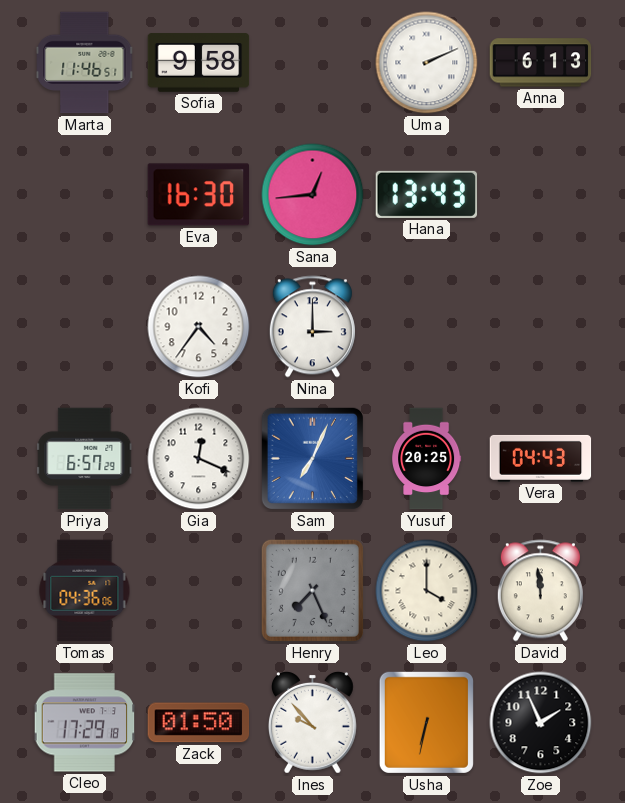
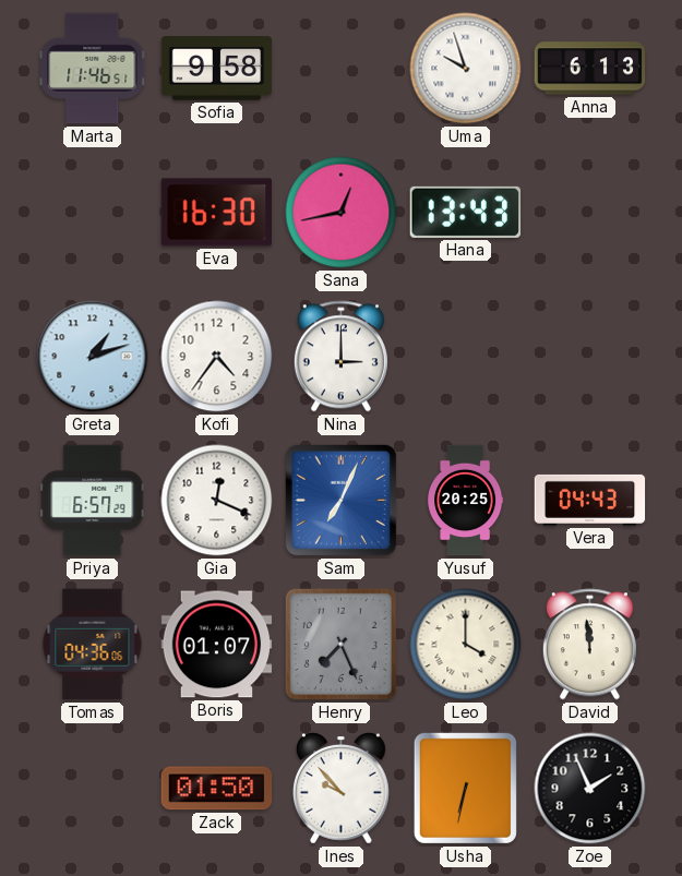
Uma: 2:11 -> 9:57
Sana: 12:44 -> 12:43
Greta: none -> 1:12
Boris: none -> 01:07
Cleo: 17:29 -> none
